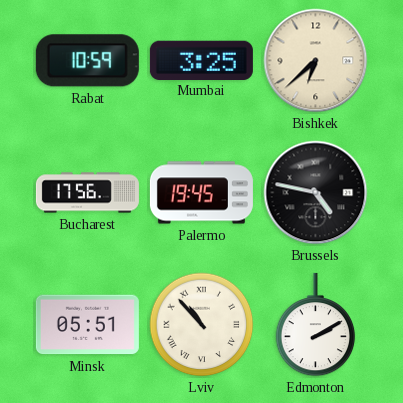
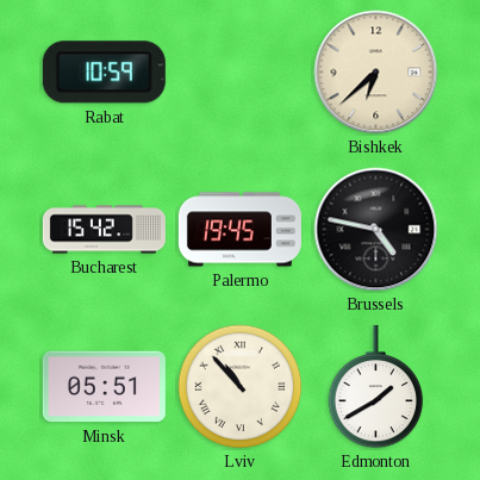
Mumbai: 3:25 -> none
Bucharest: 17:56 -> 15:42
Edmonton: 2:10 -> 1:40
